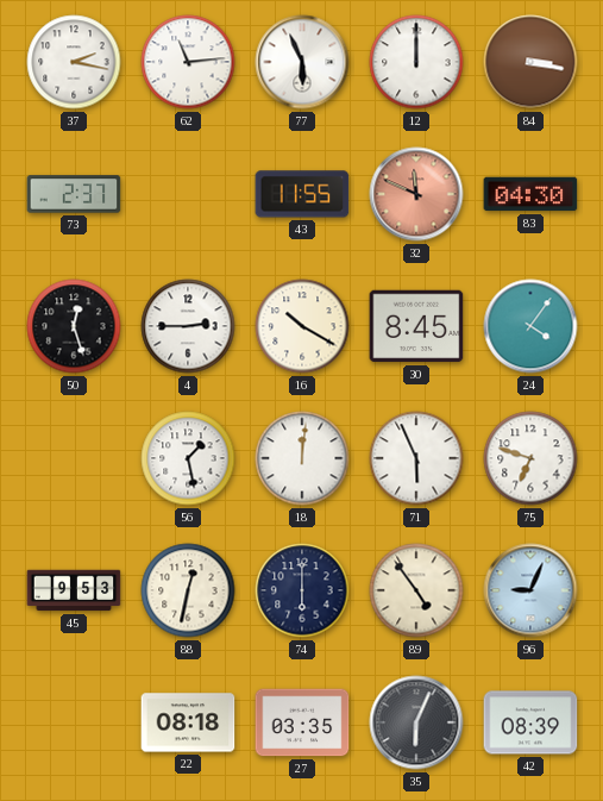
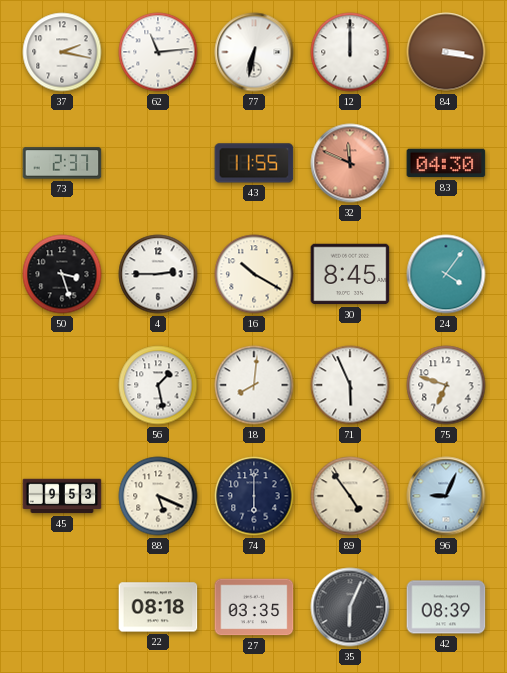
77: 5:56 -> 6:32
50: 12:27 -> 3:27
18: 12:01 -> 8:01
88: 12:32 -> 5:19
